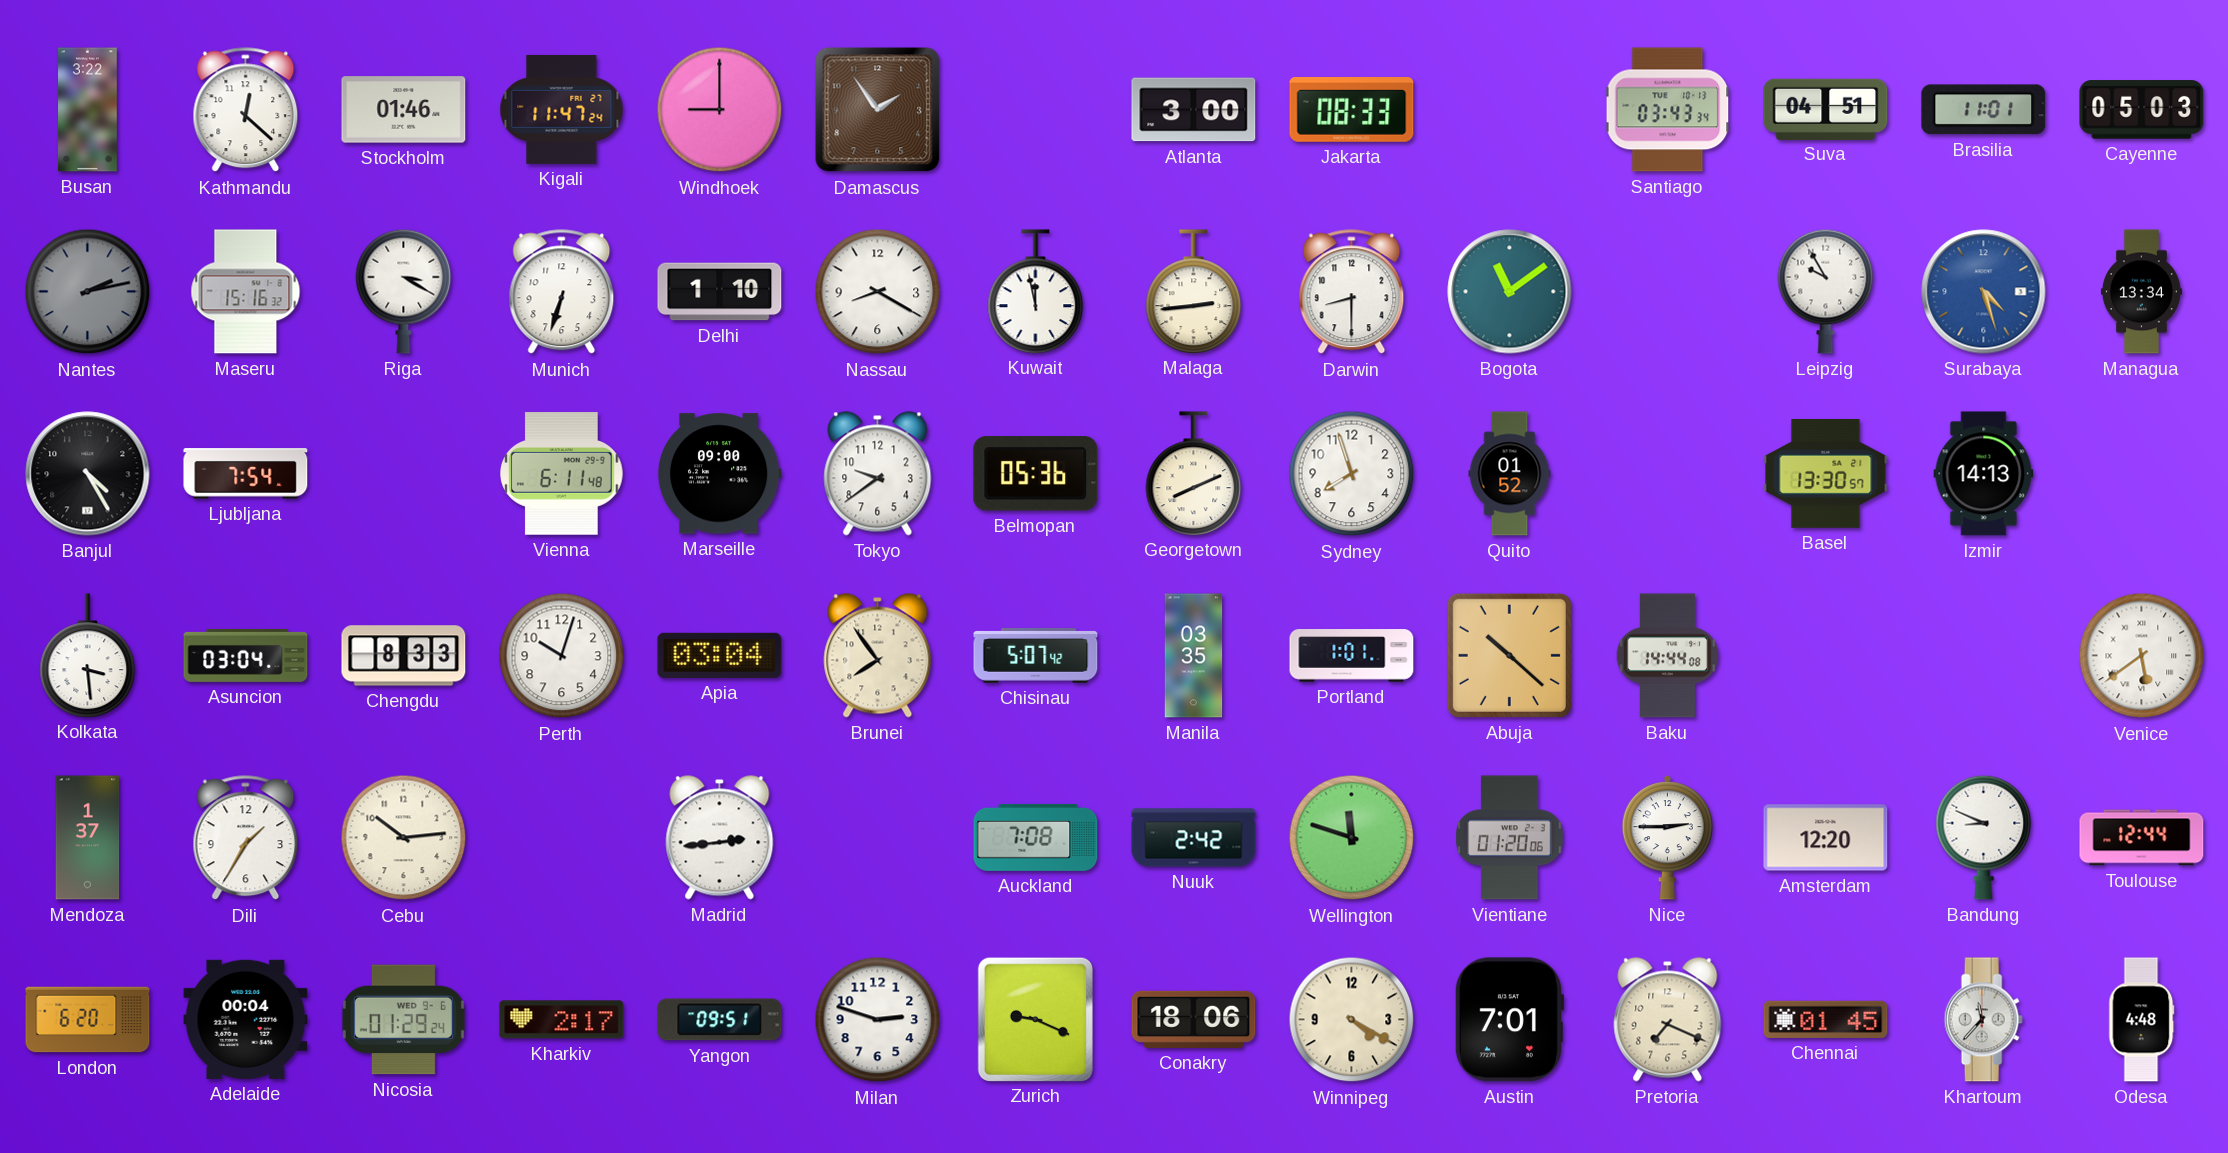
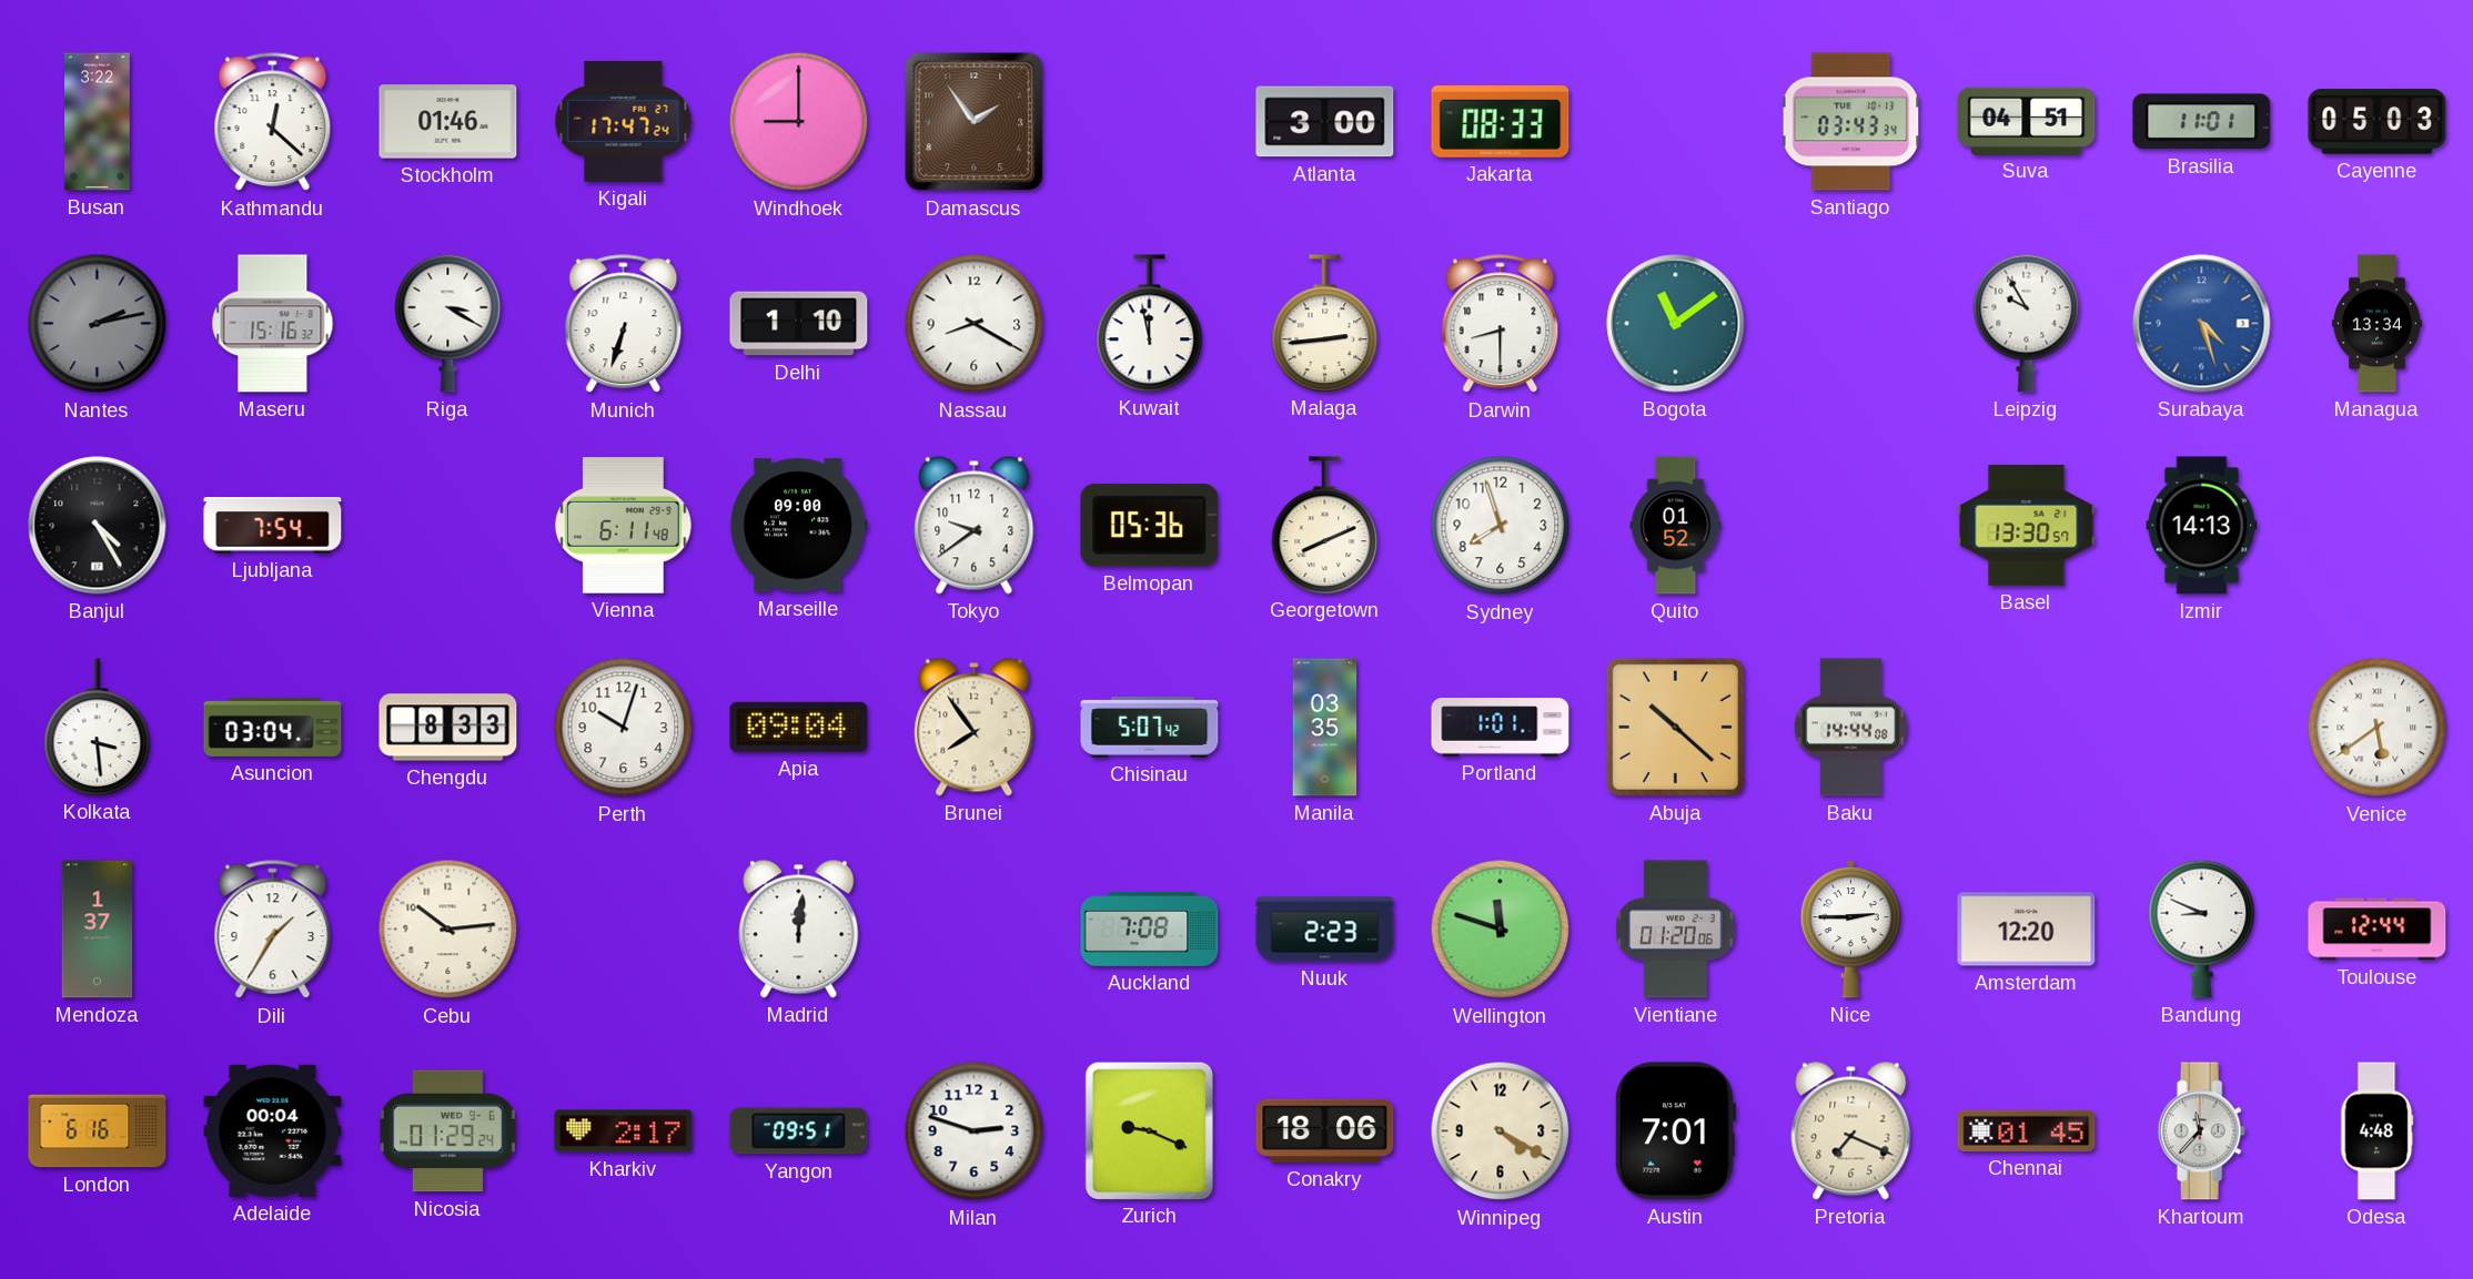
Kigali: 11:47 -> 17:47
Apia: 03:04 -> 09:04
Madrid: 2:44 -> 12:01
Nuuk: 2:42 -> 2:23
London: 6:20 -> 6:16
